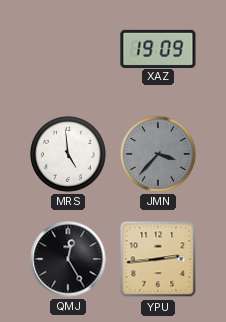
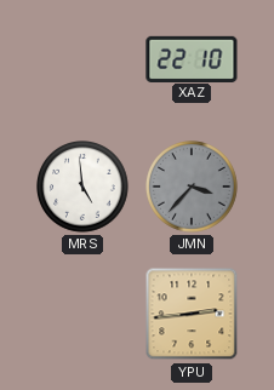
XAZ: 19:09 -> 22:10
QMJ: 12:25 -> none
